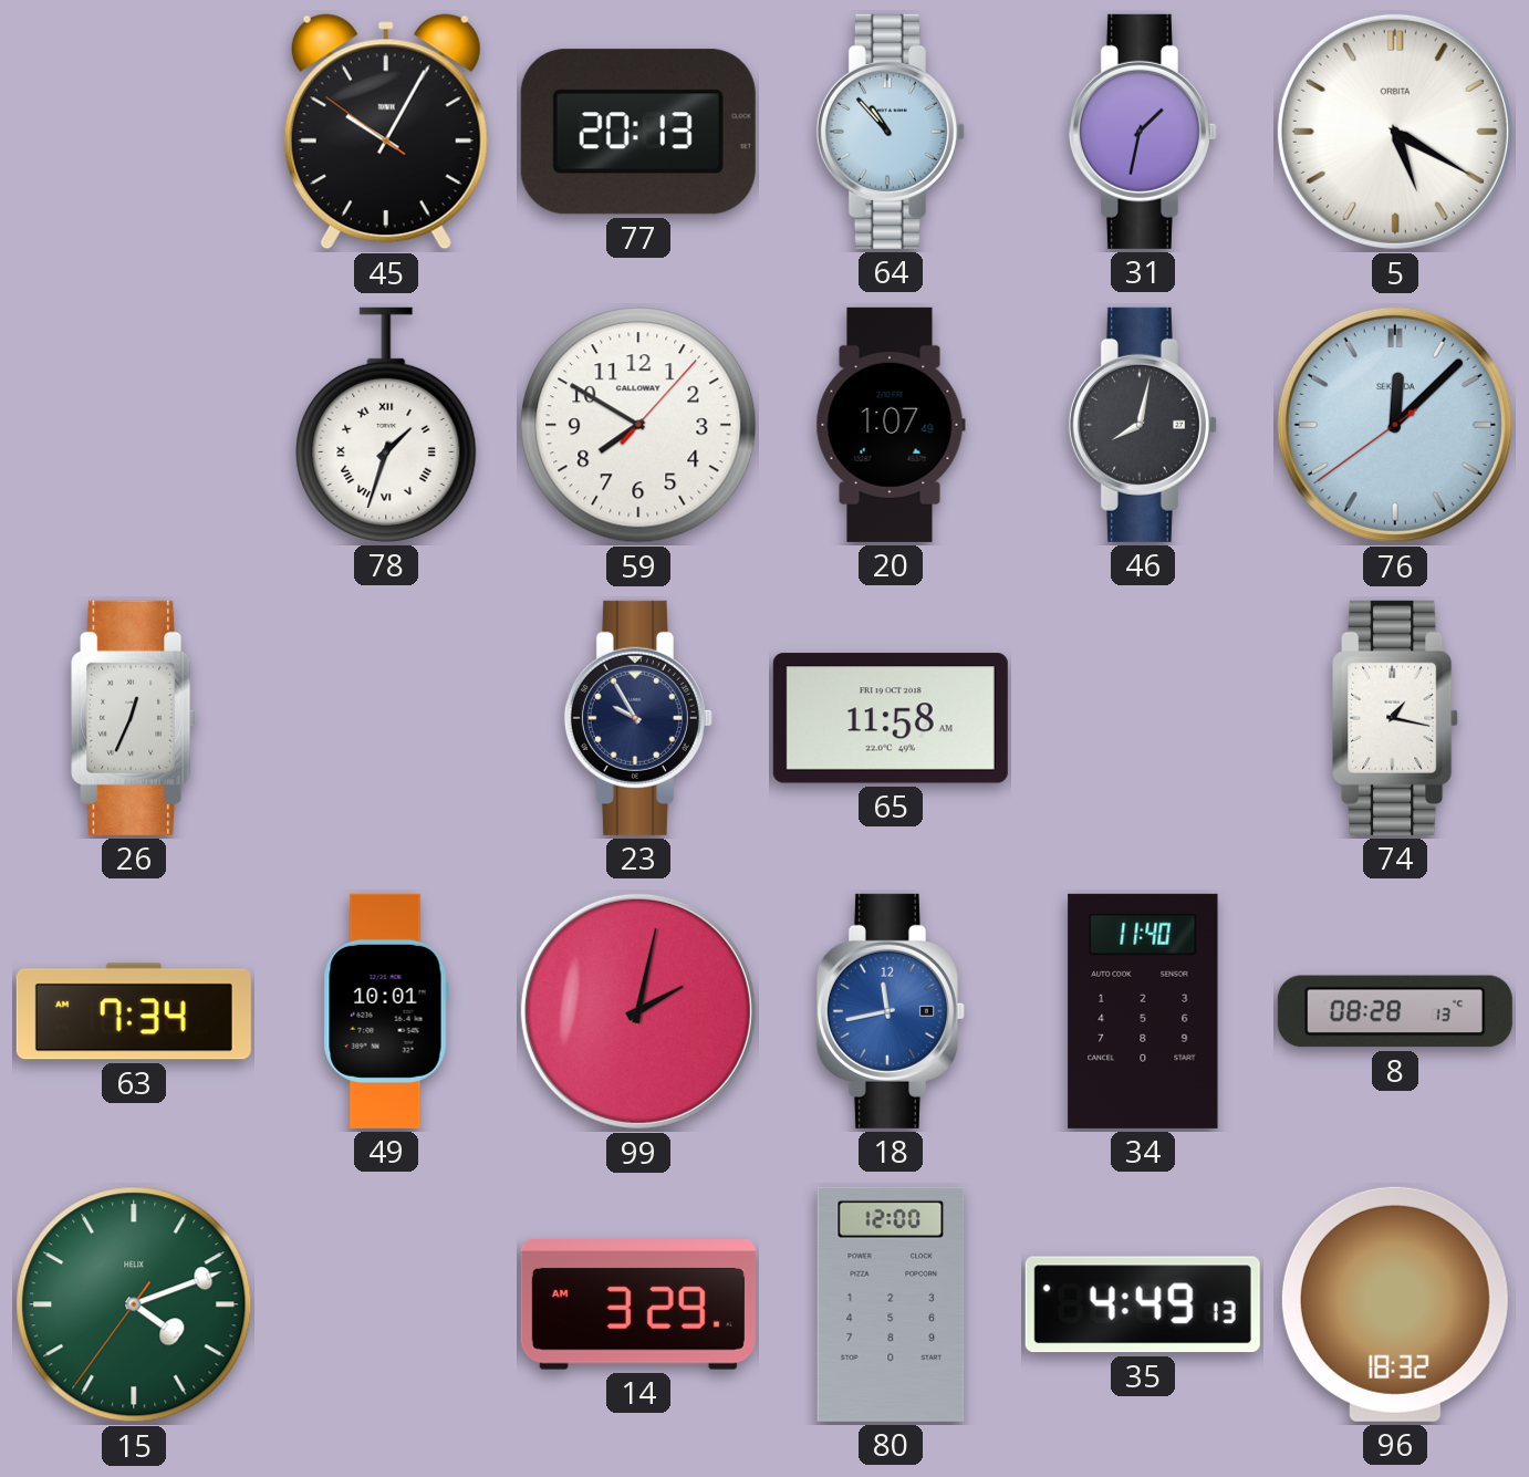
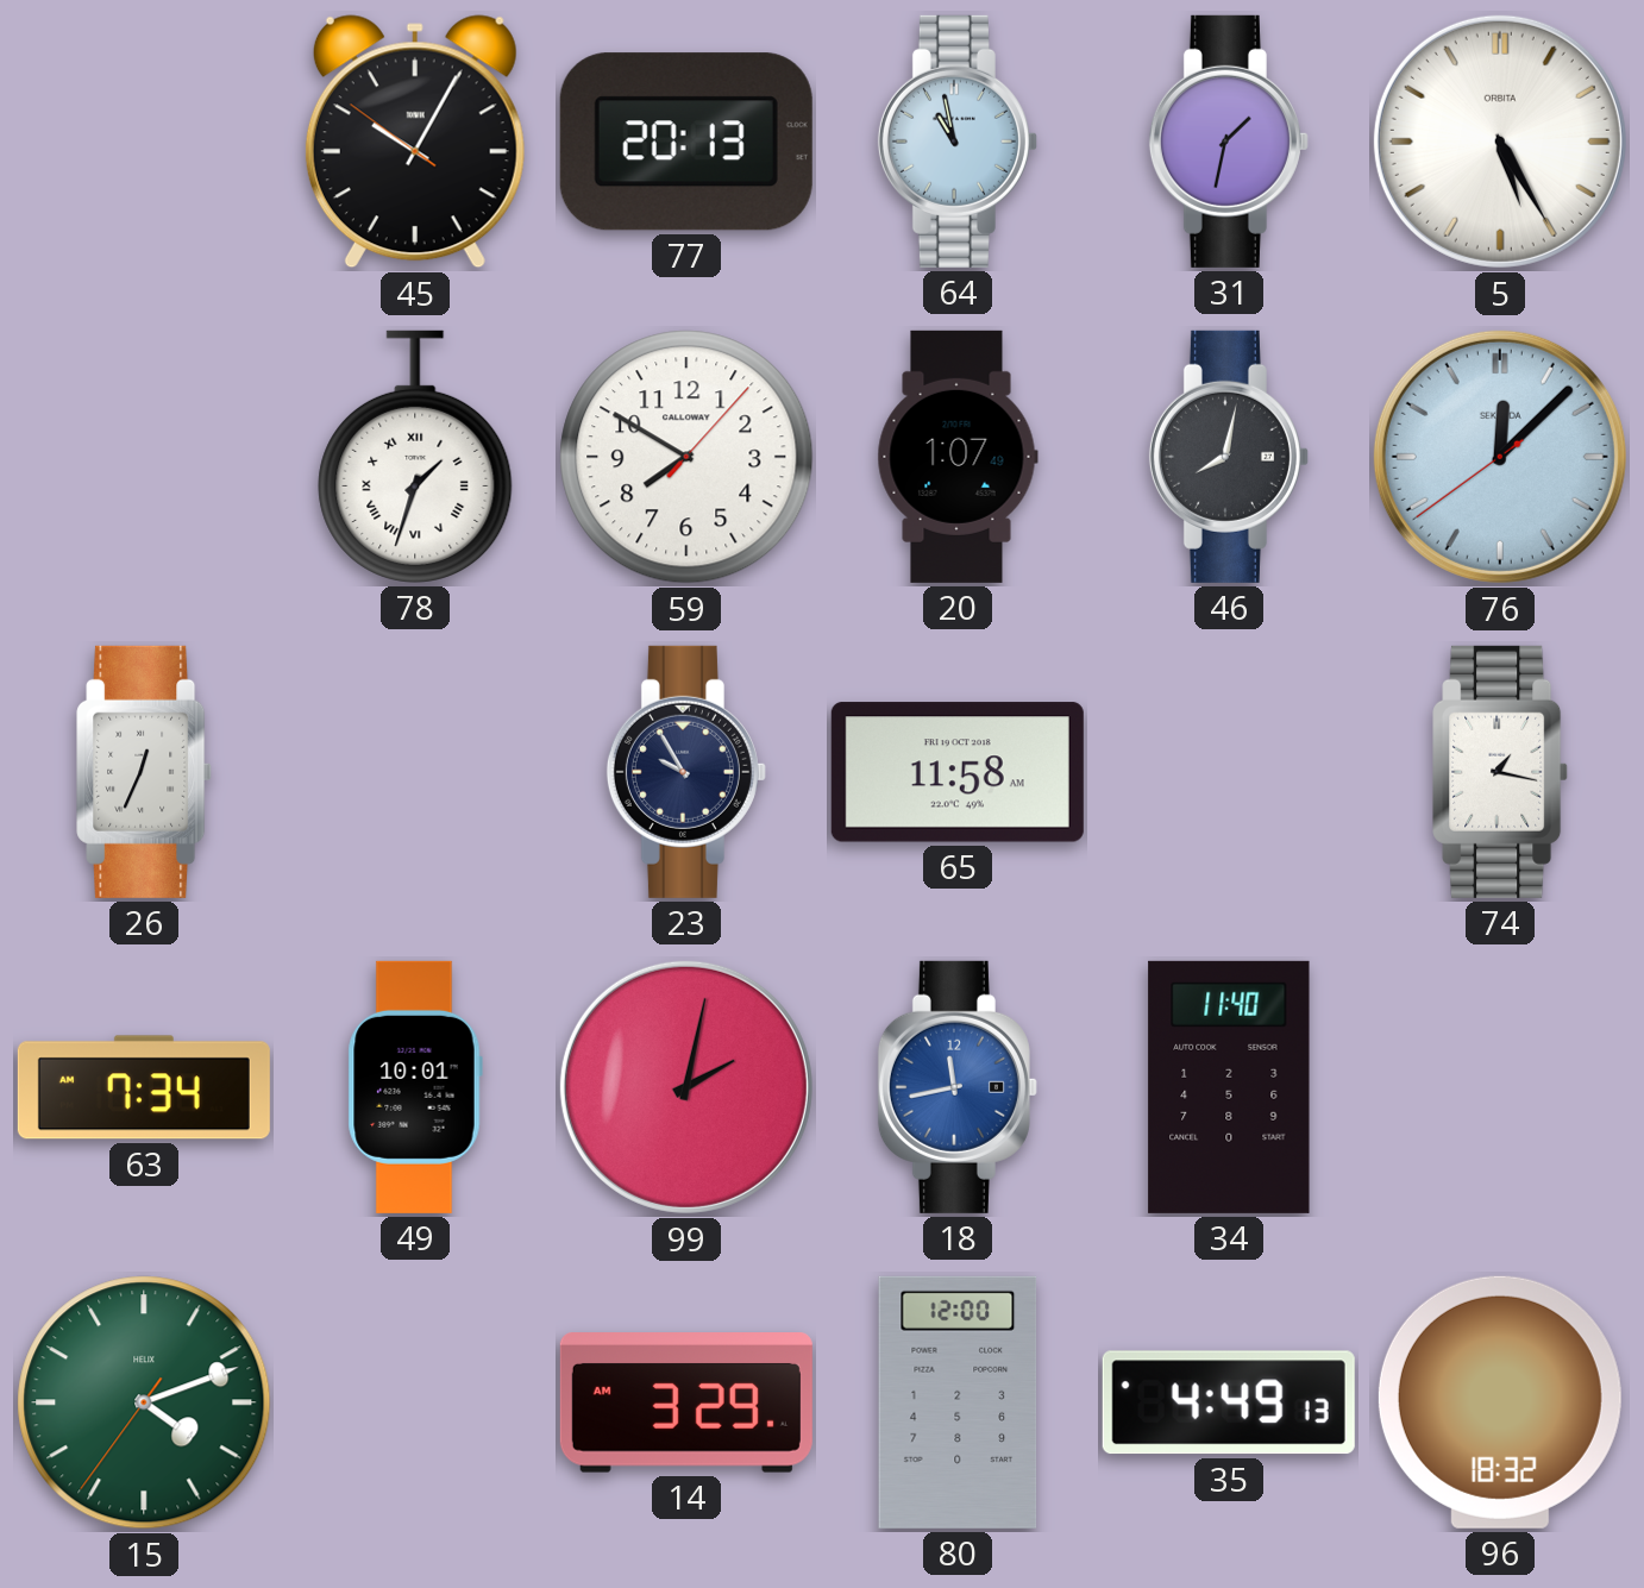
64: 10:53 -> 10:58
5: 5:20 -> 5:25
8: 08:28 -> none
